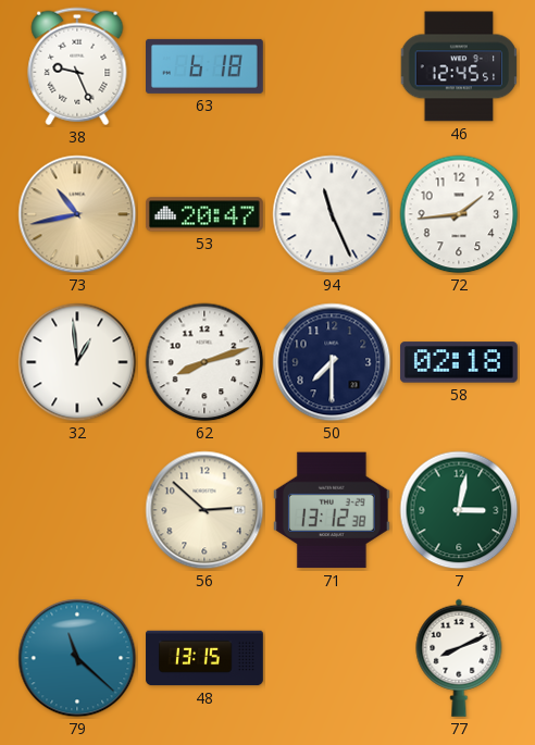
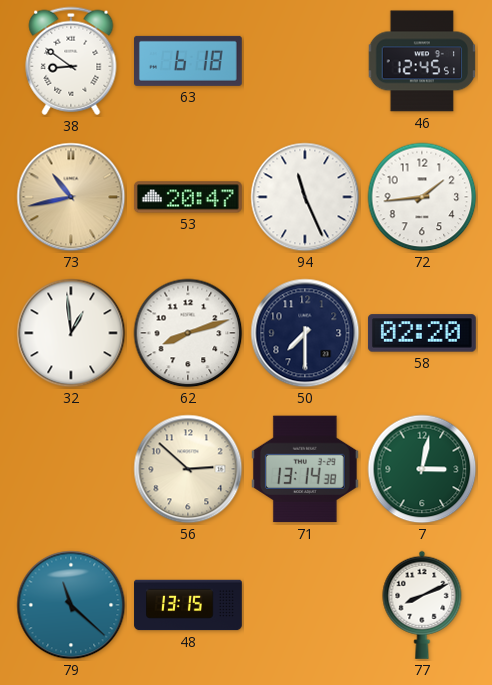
38: 9:26 -> 8:51
58: 02:18 -> 02:20
71: 13:12 -> 13:14
